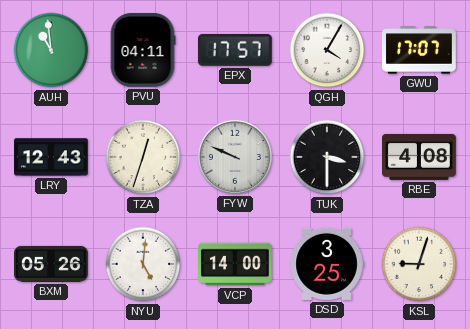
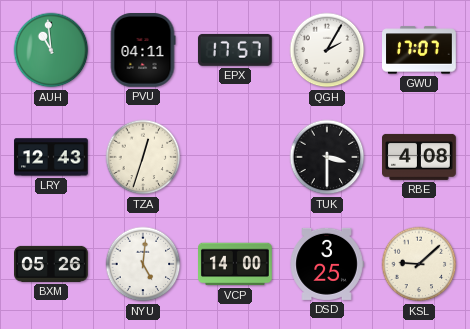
QGH: 4:05 -> 2:05
FYW: 9:49 -> none
KSL: 9:03 -> 9:08
